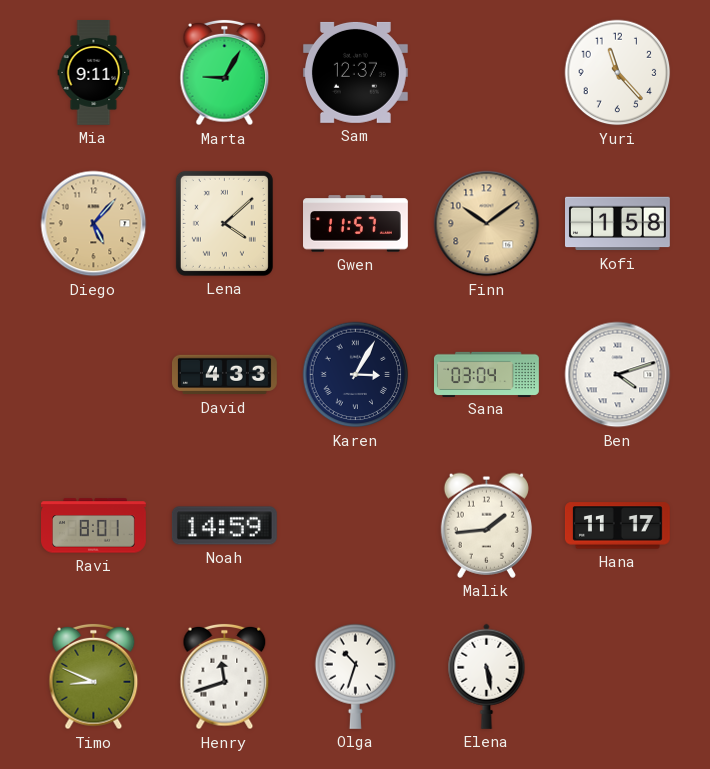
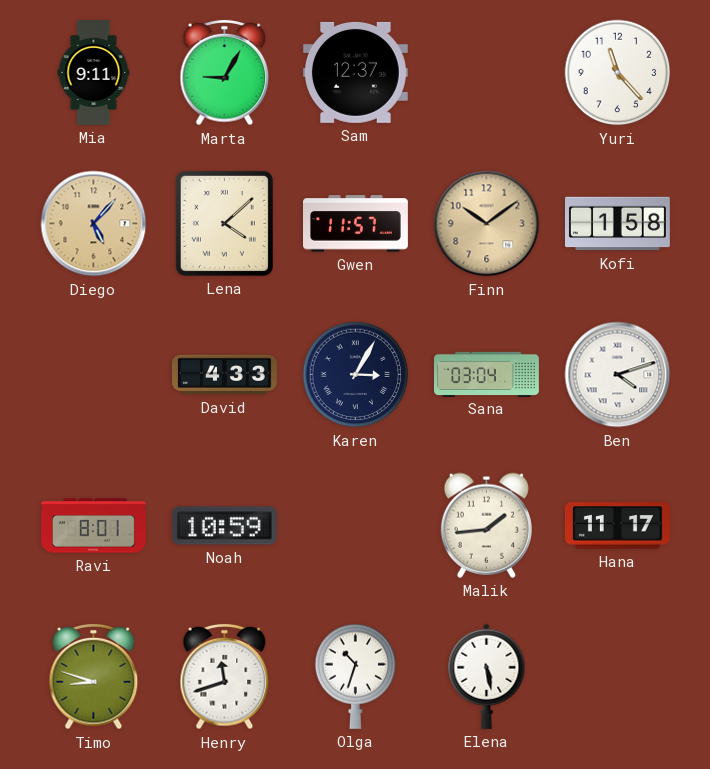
Noah: 14:59 -> 10:59
Timo: 8:49 -> 8:48
